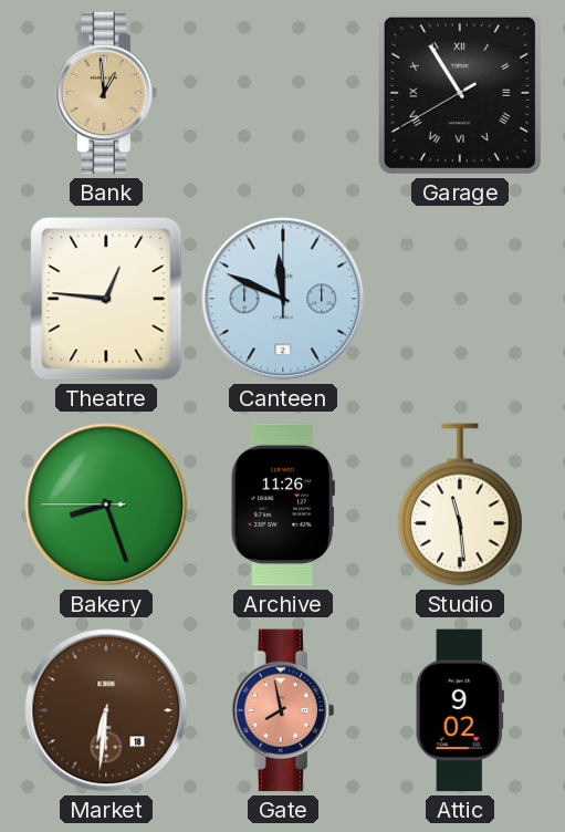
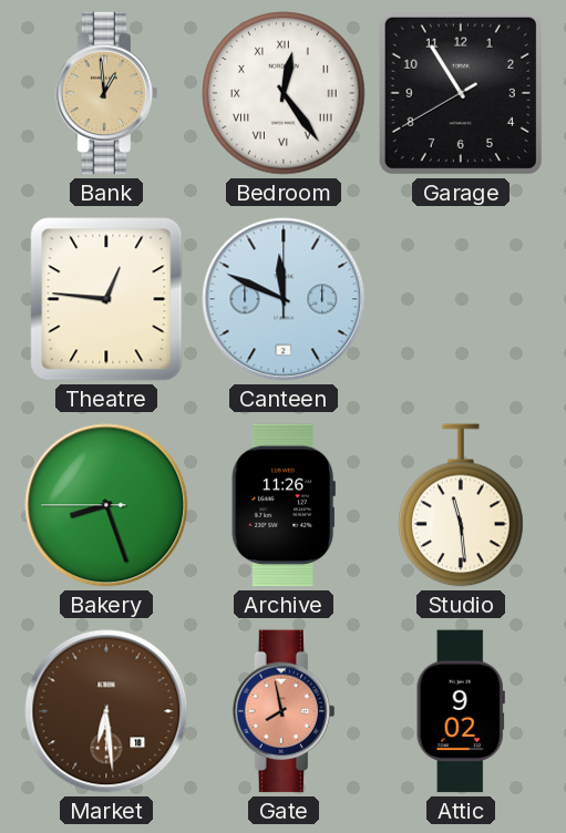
Bedroom: none -> 12:24
Garage numerals: Roman -> Arabic
Market: 6:31 -> 6:29
